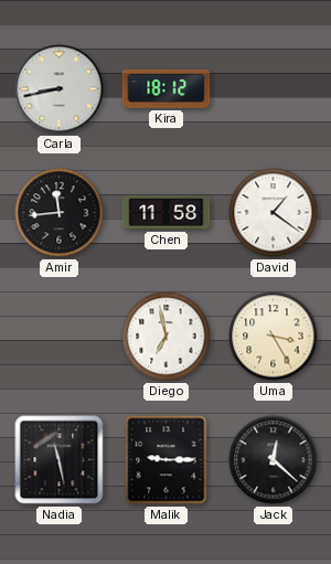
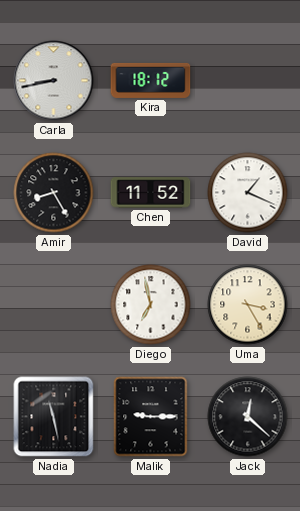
Amir: 11:44 -> 8:25
Chen: 11:58 -> 11:52
David: 1:21 -> 1:19
